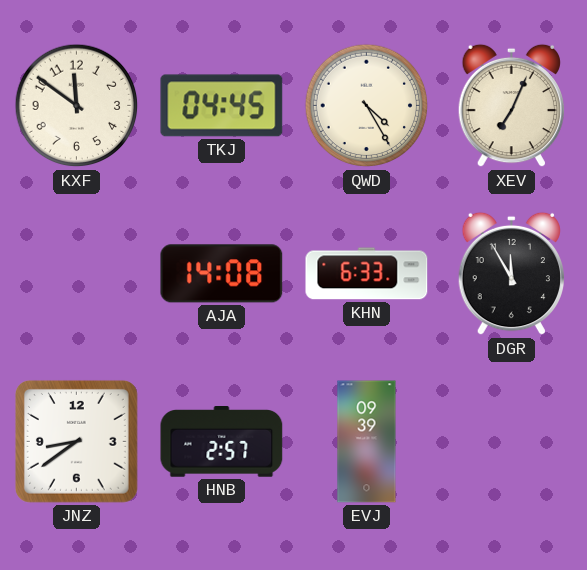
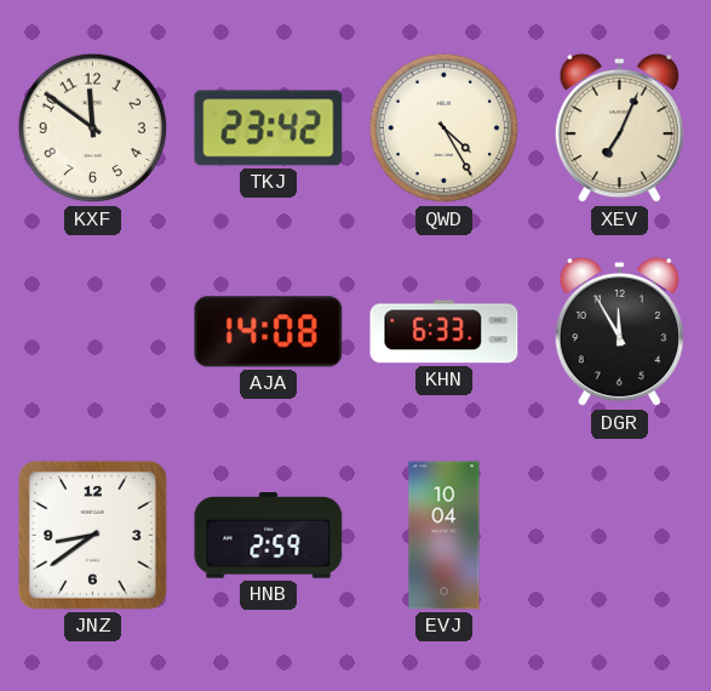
TKJ: 04:45 -> 23:42
HNB: 2:57 -> 2:59
EVJ: 09:39 -> 10:04
